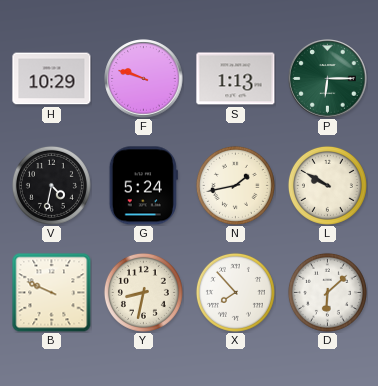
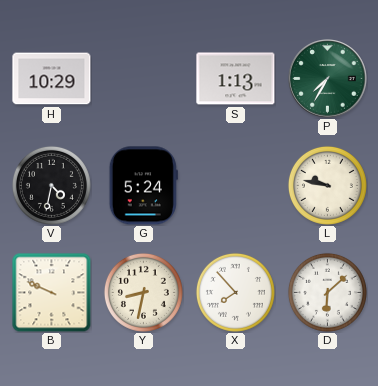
F: 9:48 -> none
P: 6:15 -> 7:35
N: 1:43 -> none
L: 9:50 -> 9:47
